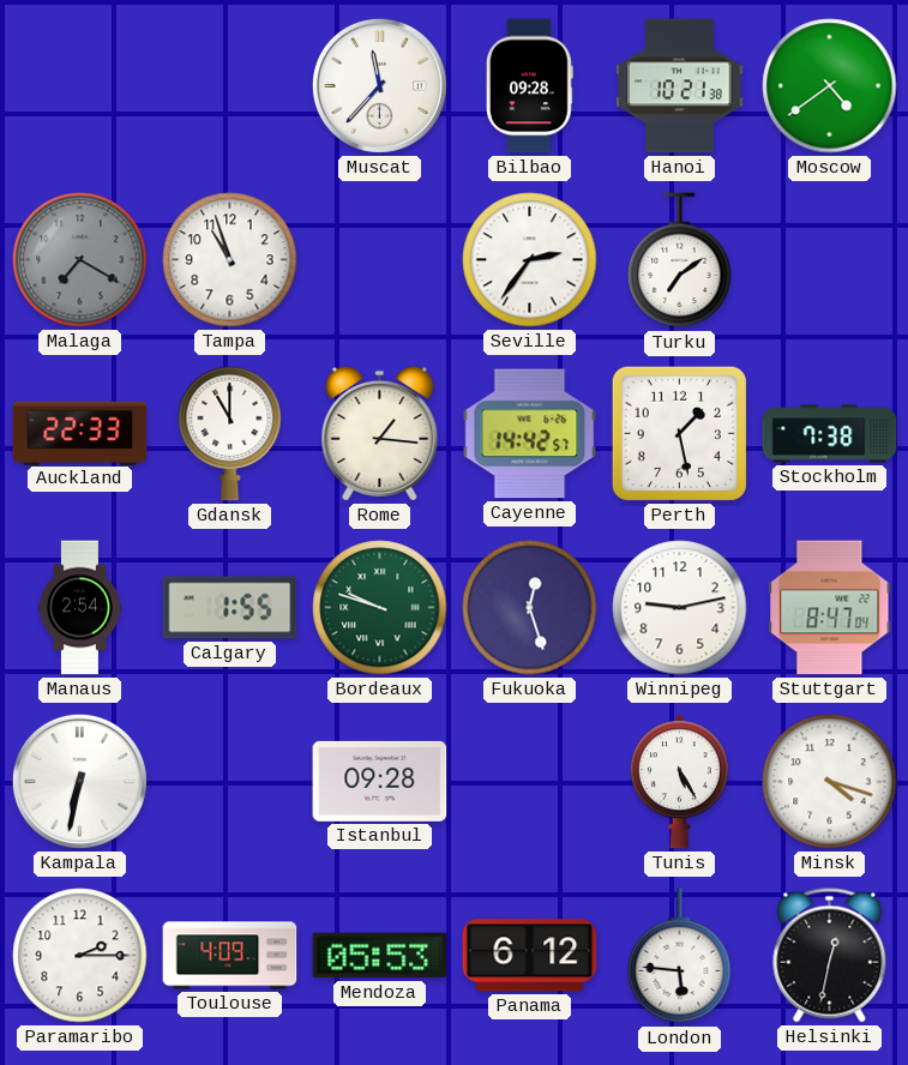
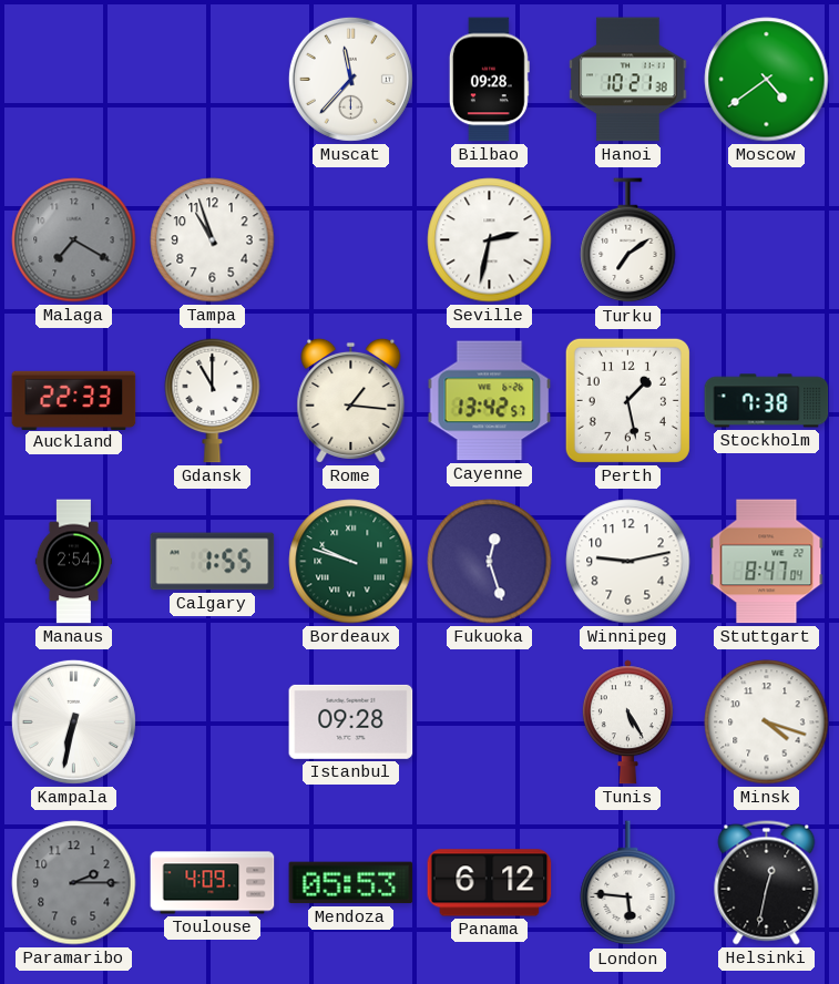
Seville: 2:36 -> 2:32
Cayenne: 14:42 -> 13:42
Paramaribo dial: white -> grey
